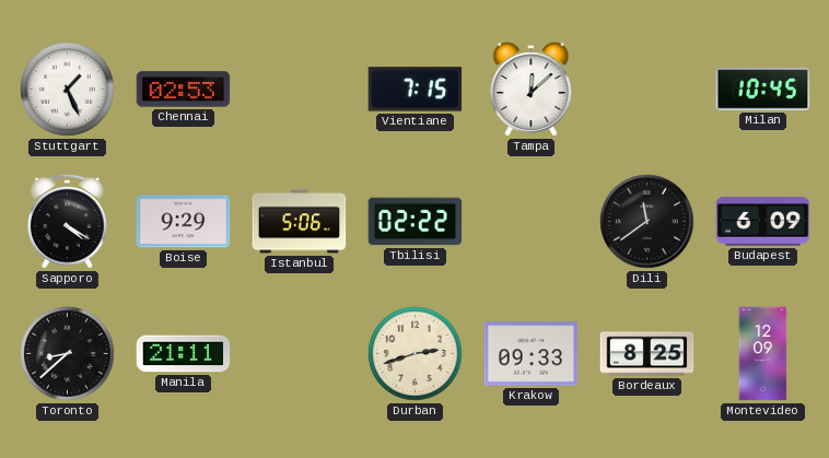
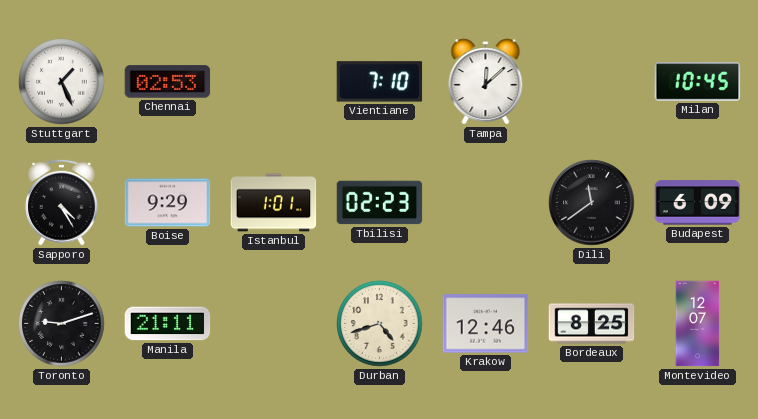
Vientiane: 7:15 -> 7:10
Sapporo: 4:20 -> 4:25
Istanbul: 5:06 -> 1:01
Tbilisi: 02:22 -> 02:23
Toronto: 8:38 -> 9:12
Durban: 2:42 -> 4:42
Krakow: 09:33 -> 12:46
Montevideo: 12:09 -> 12:07
